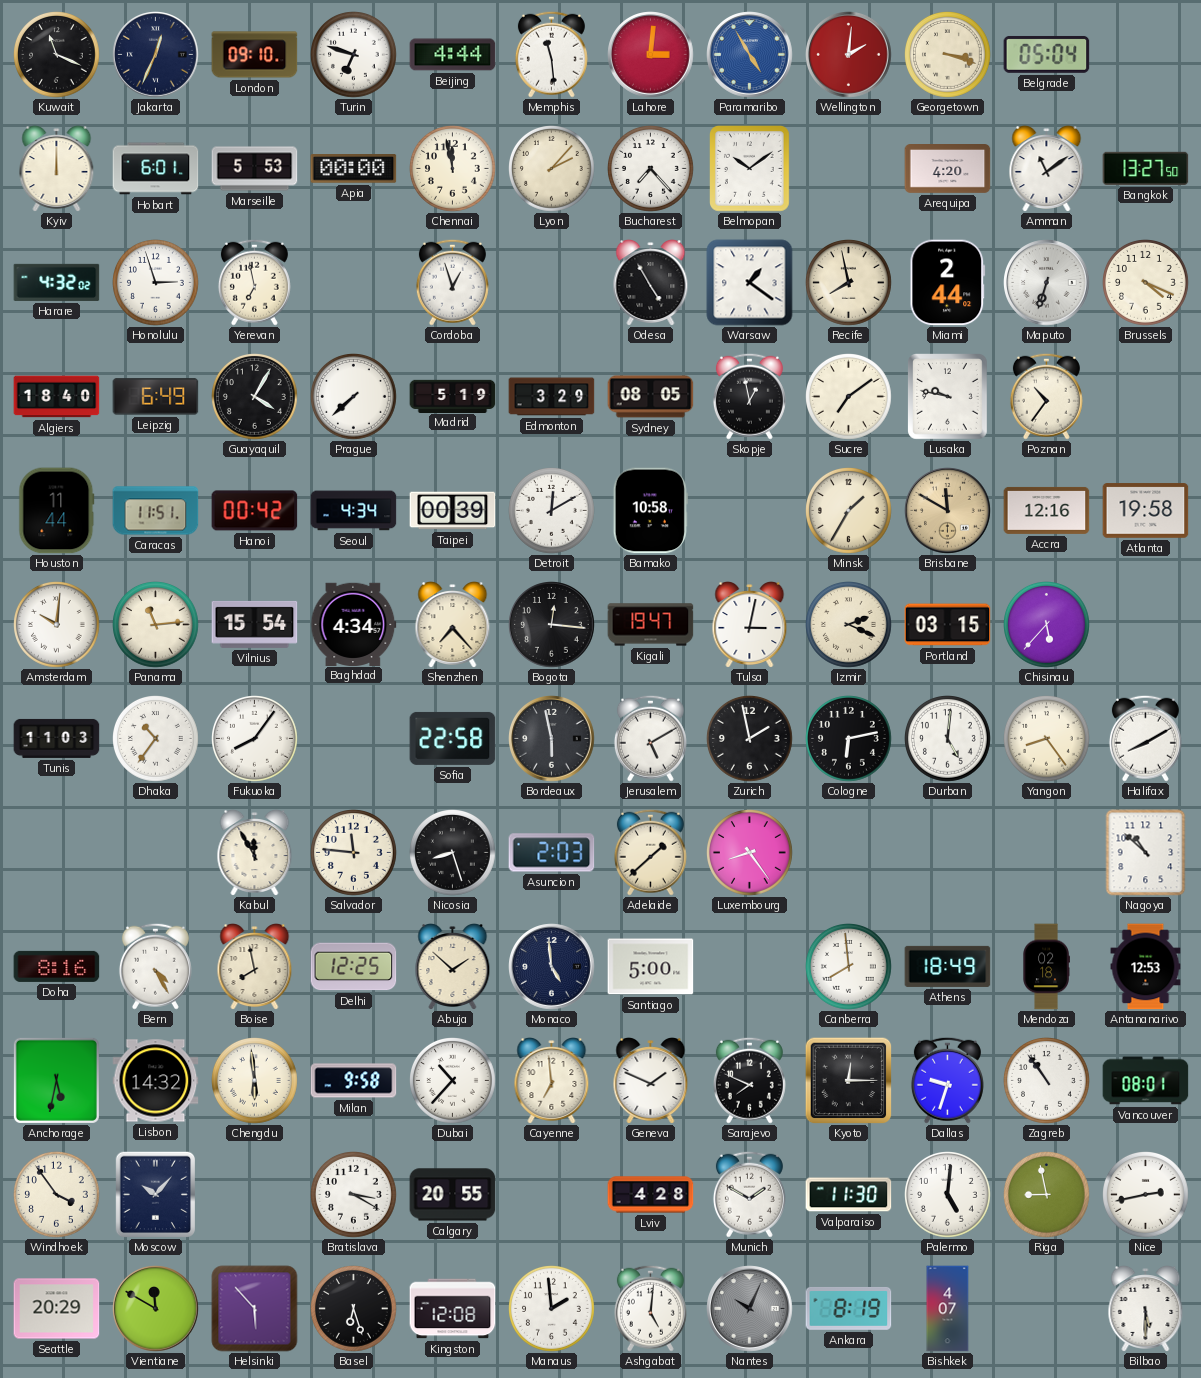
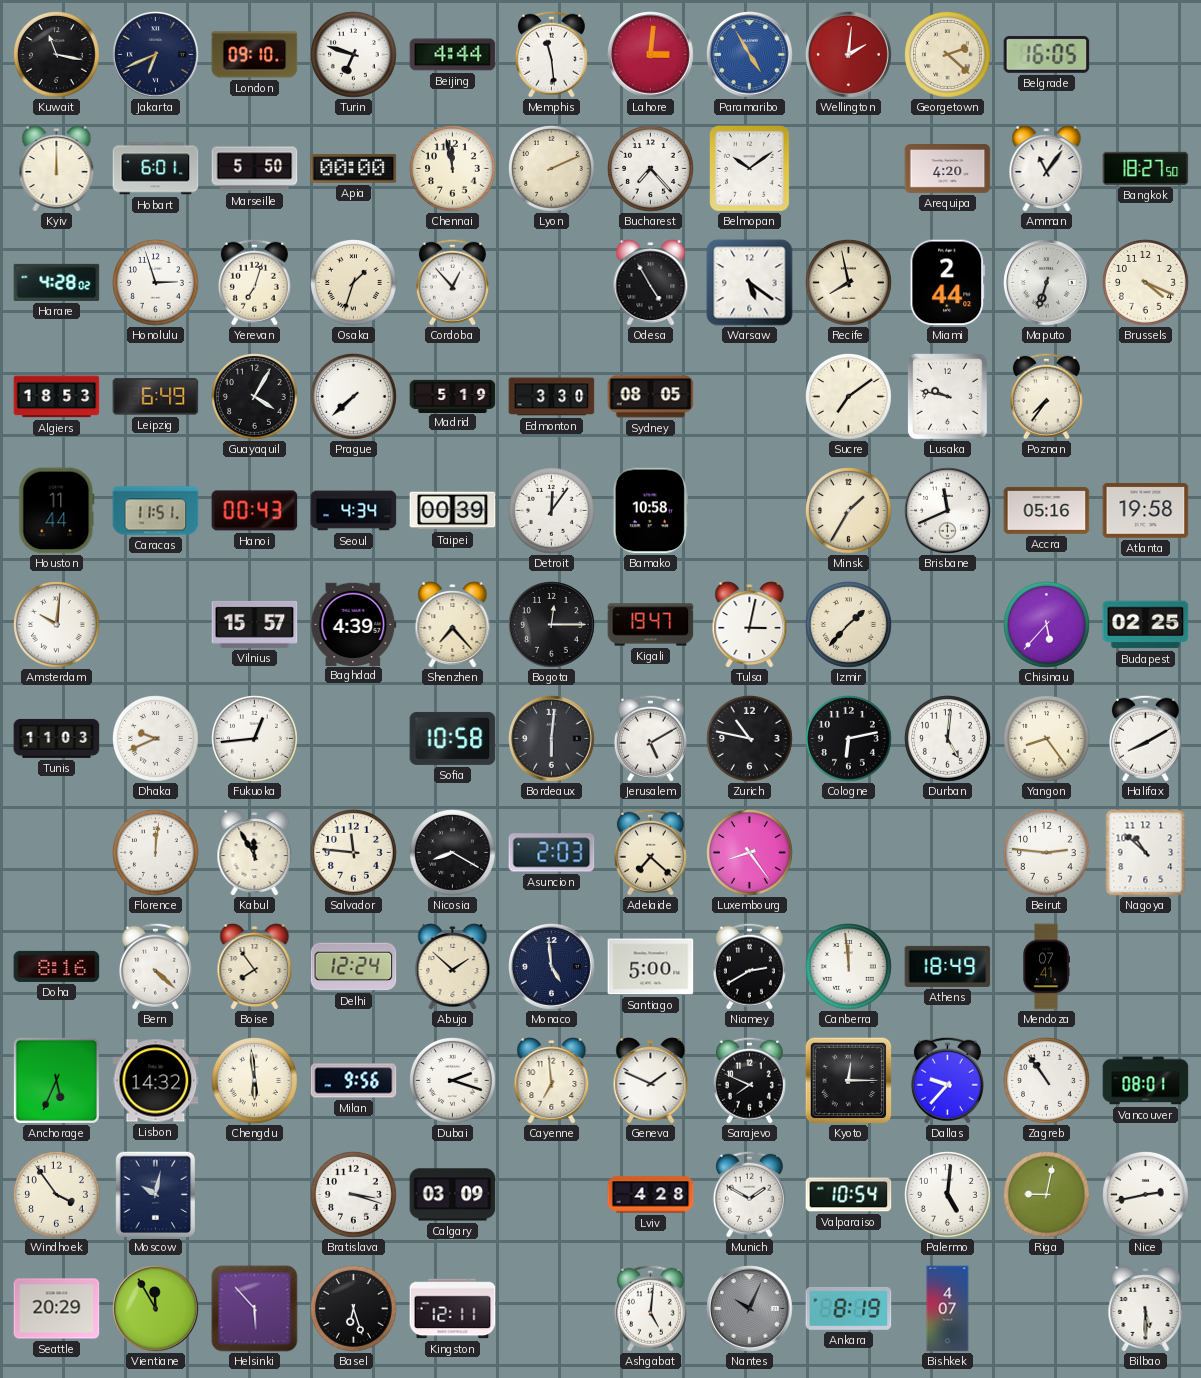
Kuwait: 11:19 -> 11:17
Jakarta: 12:34 -> 6:41
Georgetown: 3:18 -> 2:22
Belgrade: 05:04 -> 16:05
Marseille: 5:53 -> 5:50
Lyon: 2:07 -> 2:11
Amman: 11:09 -> 11:06
Bangkok: 13:27 -> 18:27
Harare: 4:32 -> 4:28
Yerevan: 6:58 -> 7:03
Osaka: none -> 1:33
Cordoba: 12:57 -> 12:53
Warsaw: 1:21 -> 5:21
Algiers: 18:40 -> 18:53
Edmonton: 3:29 -> 3:30
Skopje: 12:58 -> none
Poznan: 10:36 -> 7:36
Hanoi: 00:42 -> 00:43
Detroit: 12:10 -> 12:06
Brisbane: 11:50 -> 11:41
Brisbane dial: champagne -> white
Accra: 12:16 -> 05:16
Panama: 11:14 -> none
Vilnius: 15:54 -> 15:57
Baghdad: 4:34 -> 4:39
Bogota: 12:16 -> 12:15
Izmir: 2:19 -> 1:37
Portland: 03:15 -> none
Budapest: none -> 02:25
Dhaka: 10:36 -> 9:41
Fukuoka: 8:06 -> 12:44
Sofia: 22:58 -> 10:58
Bordeaux: 5:58 -> 6:01
Zurich: 1:58 -> 10:47
Florence: none -> 12:01
Nicosia: 8:27 -> 8:20
Adelaide: 1:38 -> 7:22
Beirut: none -> 2:46
Bern: 4:25 -> 4:22
Boise: 7:58 -> 7:54
Delhi: 12:25 -> 12:24
Niamey: none -> 2:40
Canberra: 7:59 -> 11:59
Mendoza: 02:18 -> 07:41
Antananarivo: 12:53 -> none
Anchorage: 5:32 -> 5:34
Milan: 9:58 -> 9:56
Dubai: 10:37 -> 2:18
Dallas: 9:33 -> 9:37
Moscow: 10:07 -> 10:02
Bratislava: 3:20 -> 3:18
Calgary: 20:55 -> 03:09
Valparaiso: 11:30 -> 10:54
Riga: 8:58 -> 9:02
Vientiane: 11:50 -> 11:55
Kingston: 12:08 -> 12:11
Manaus: 1:59 -> none
